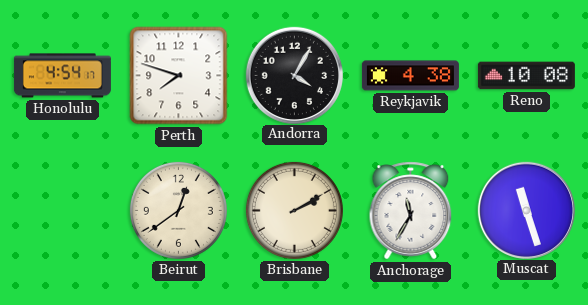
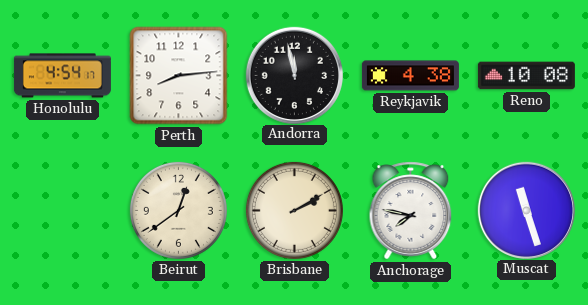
Perth: 7:48 -> 8:14
Andorra: 4:05 -> 11:58
Anchorage: 11:35 -> 7:47
